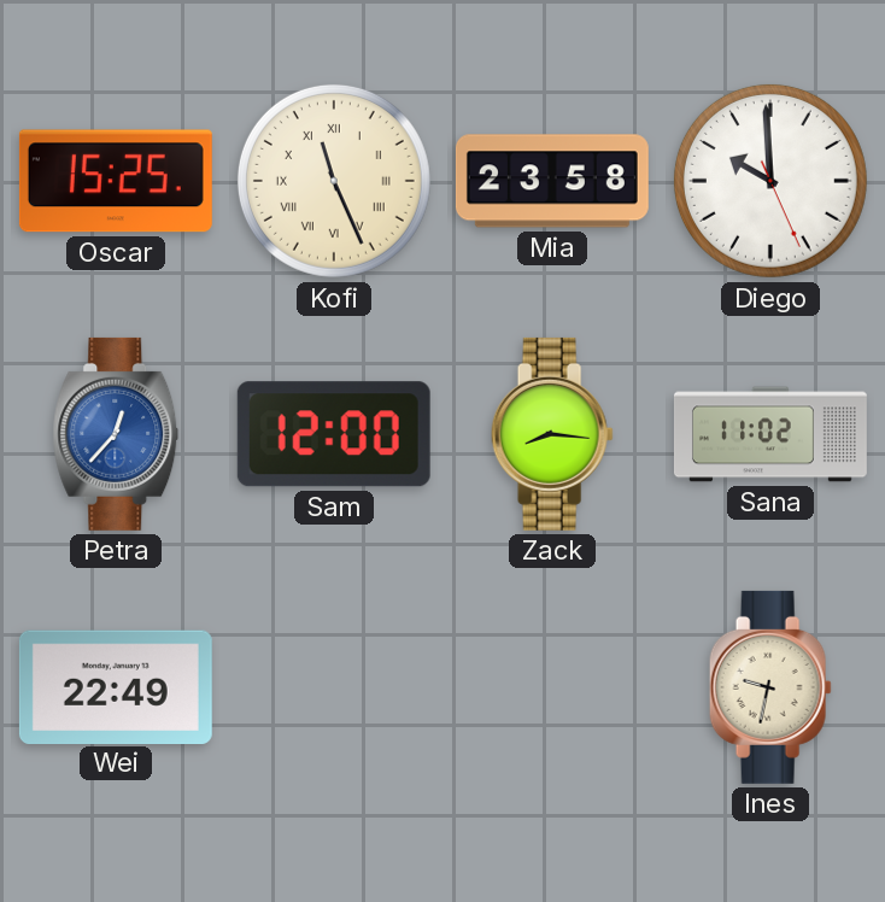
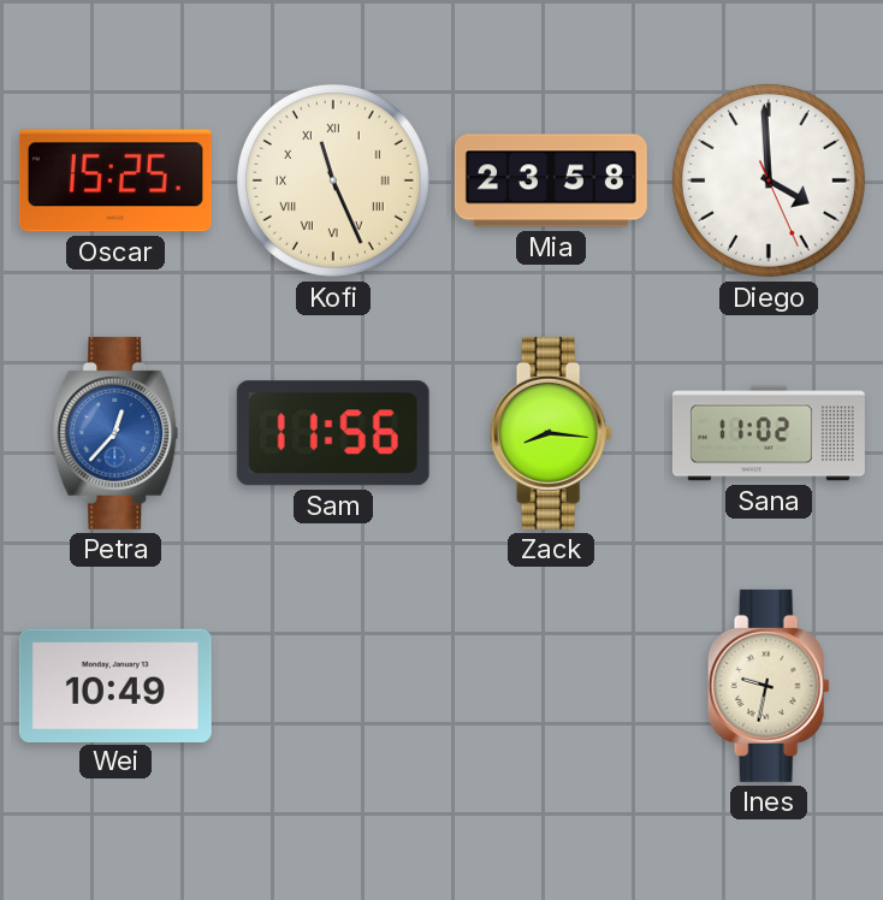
Diego: 9:59 -> 3:59
Sam: 12:00 -> 11:56
Wei: 22:49 -> 10:49
